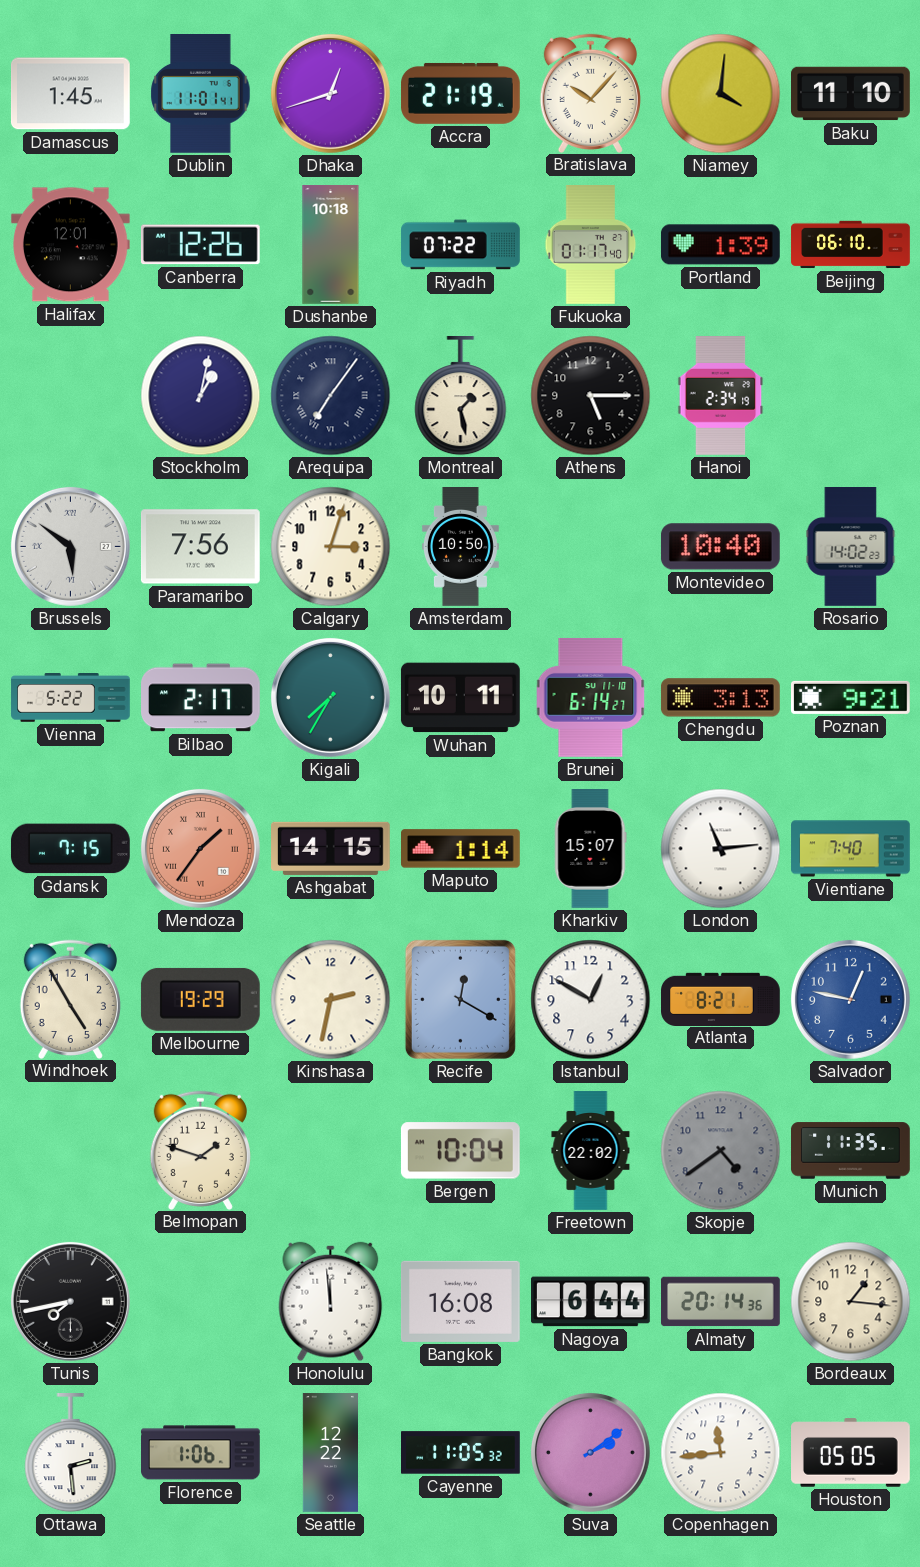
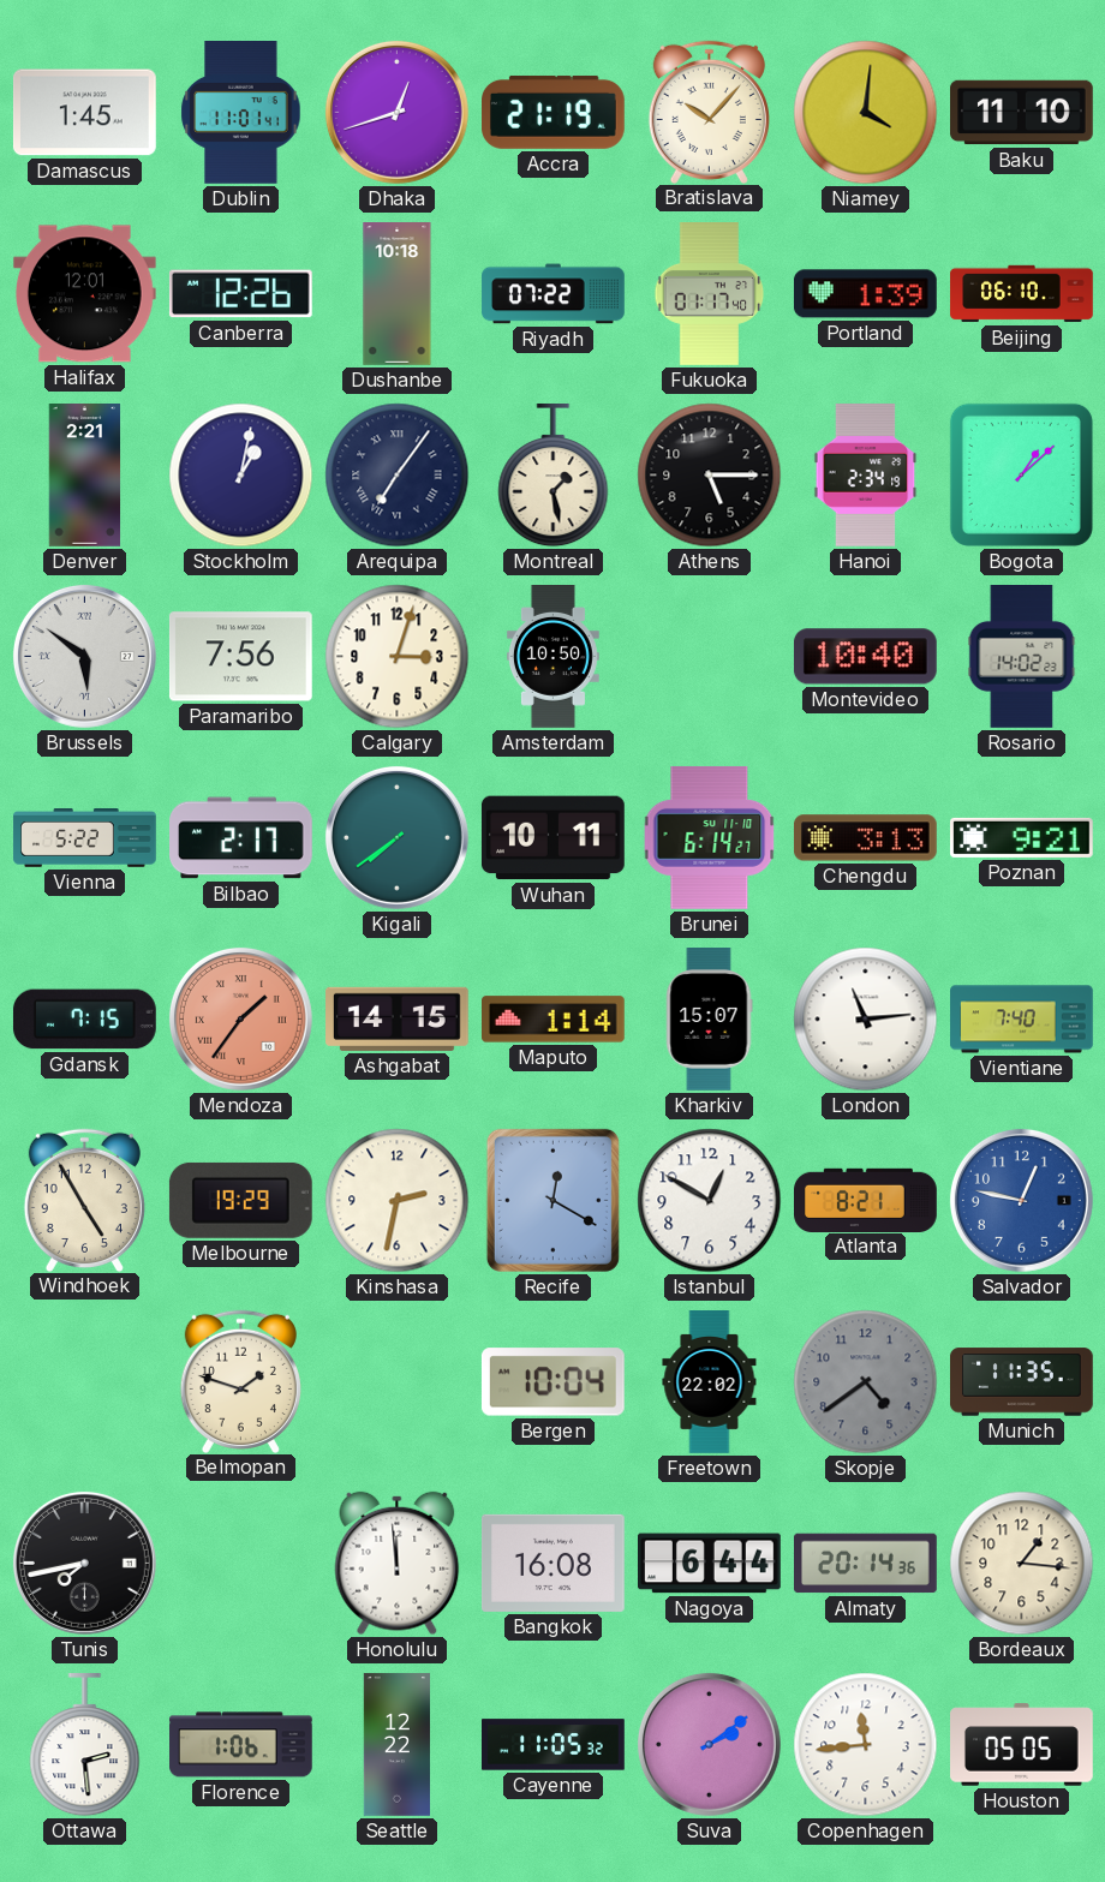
Denver: none -> 2:21
Bogota: none -> 1:08
Kigali: 7:35 -> 7:39
